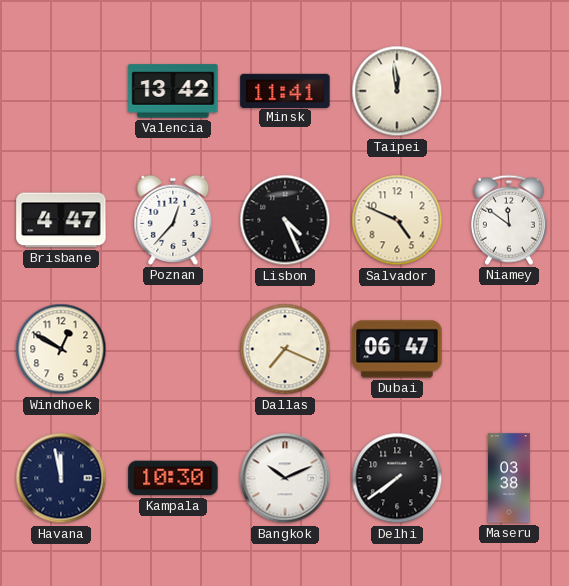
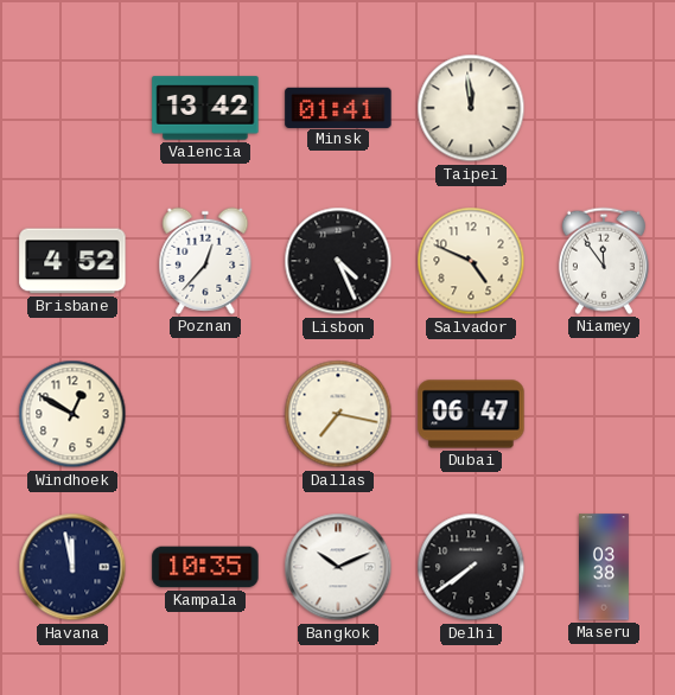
Minsk: 11:41 -> 01:41
Brisbane: 4:47 -> 4:52
Niamey: 11:51 -> 11:54
Dallas: 7:19 -> 7:17
Kampala: 10:30 -> 10:35
